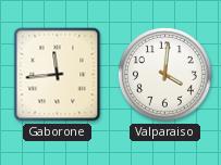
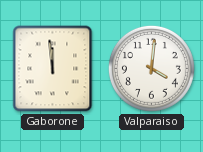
Gaborone: 11:44 -> 11:59
